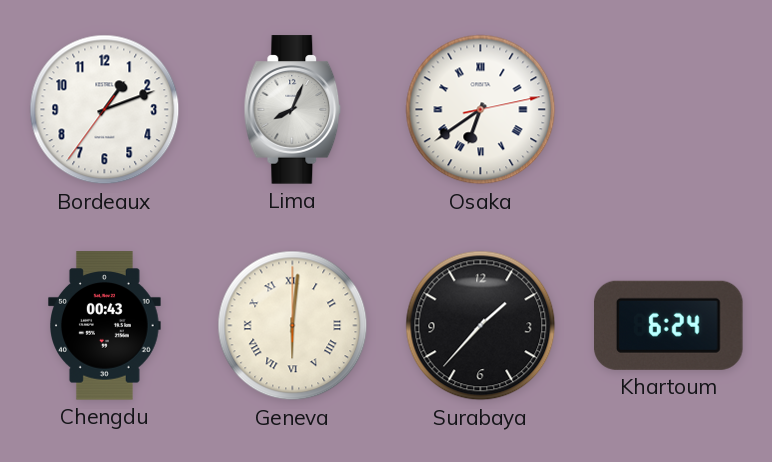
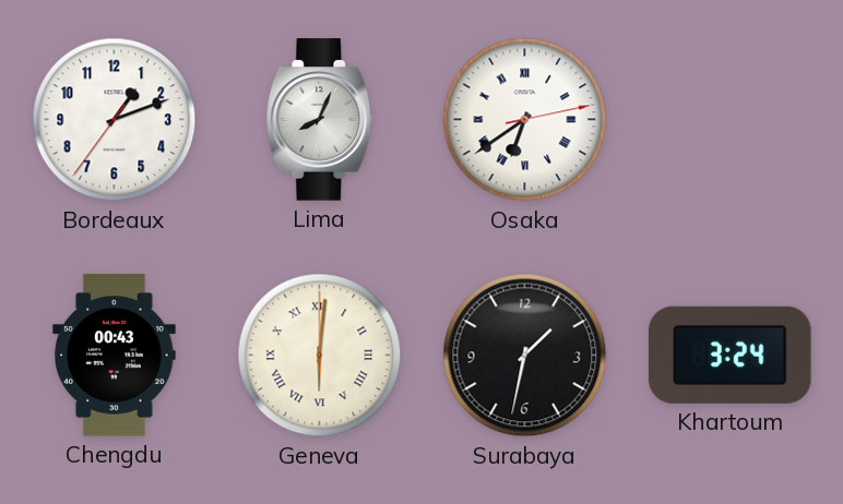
Surabaya: 1:37 -> 1:32
Khartoum: 6:24 -> 3:24
